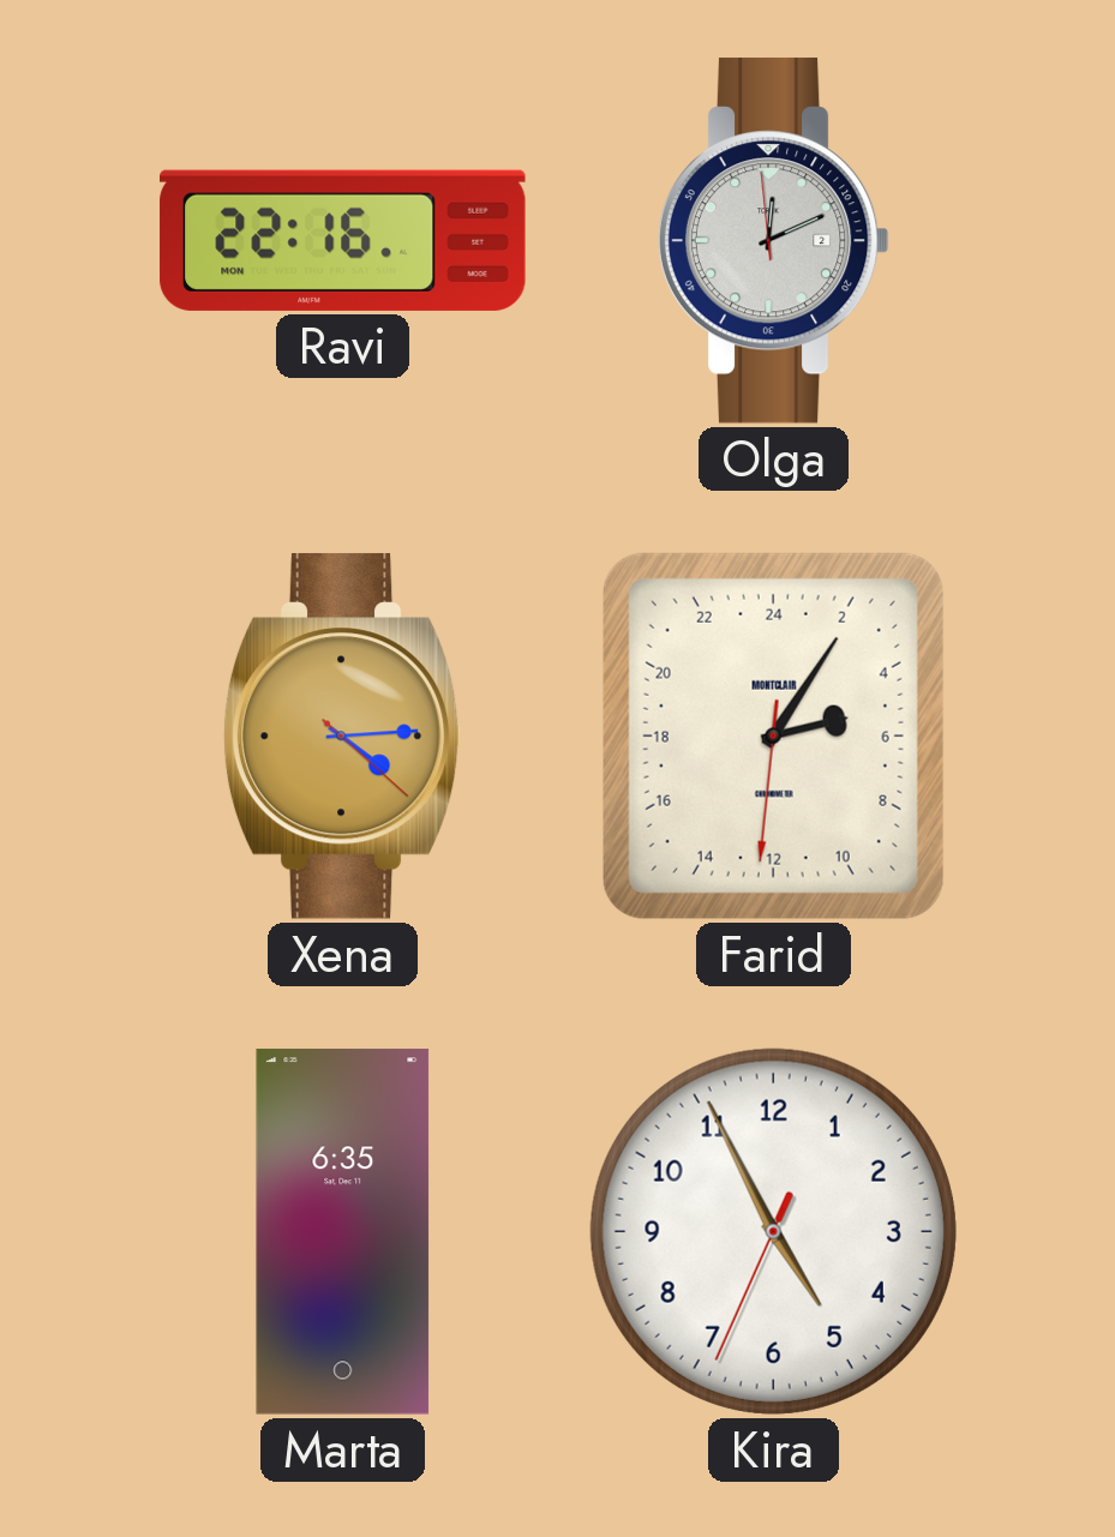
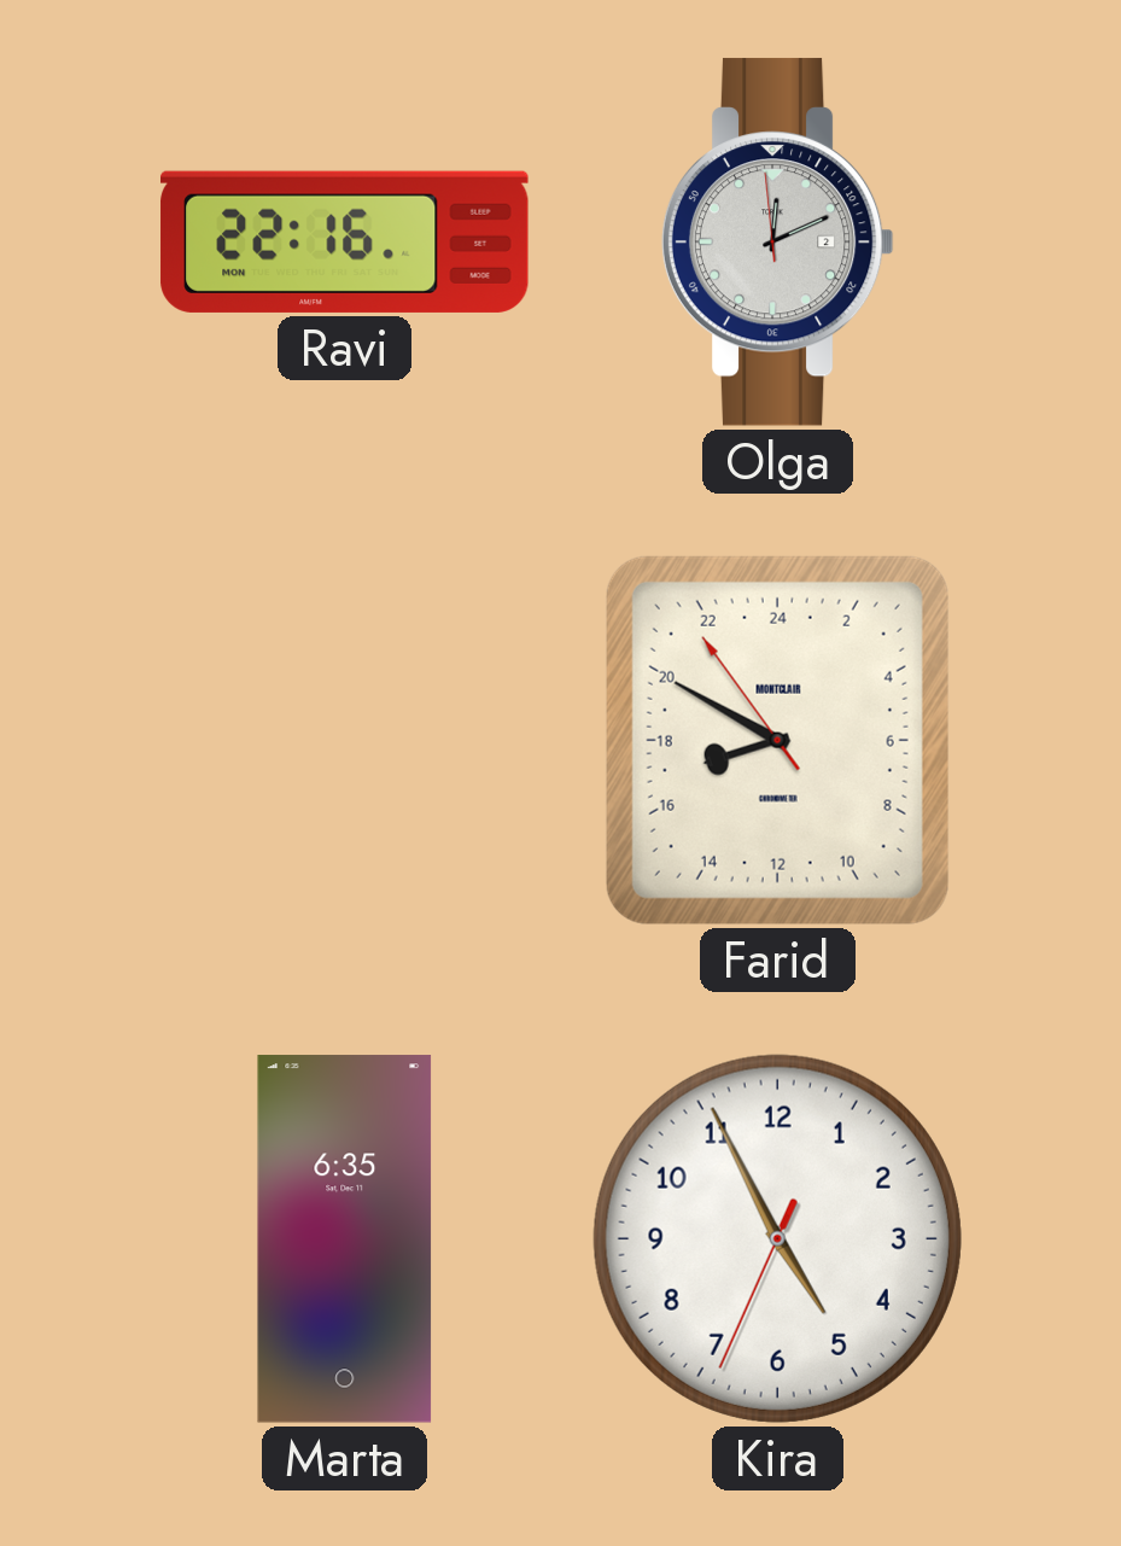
Xena: 4:14 -> none
Farid: 5:05 -> 16:49
